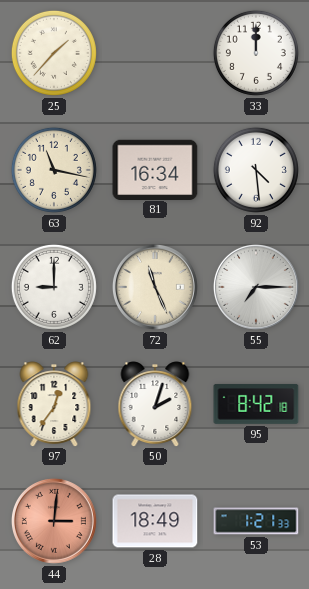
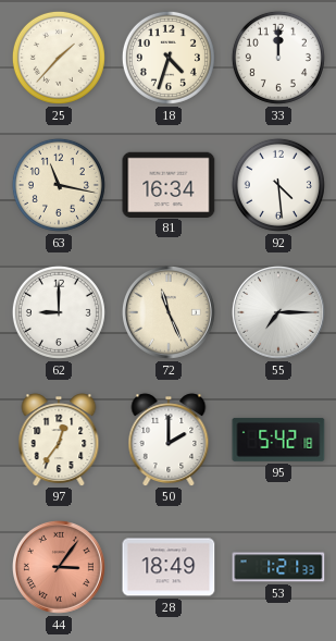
18: none -> 4:33
50: 2:03 -> 2:00
95: 8:42 -> 5:42
44: 3:01 -> 3:06
